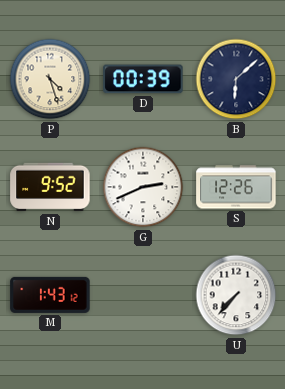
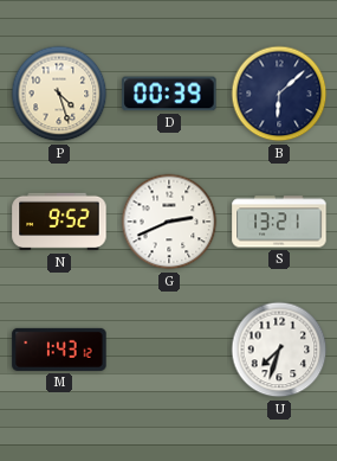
S: 12:26 -> 13:21
U: 7:37 -> 7:33
